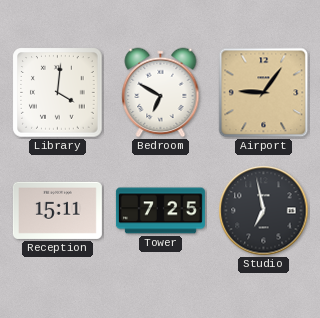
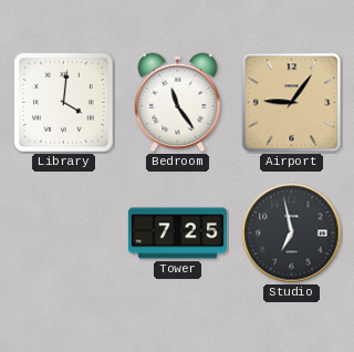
Bedroom: 6:50 -> 11:24
Reception: 15:11 -> none
